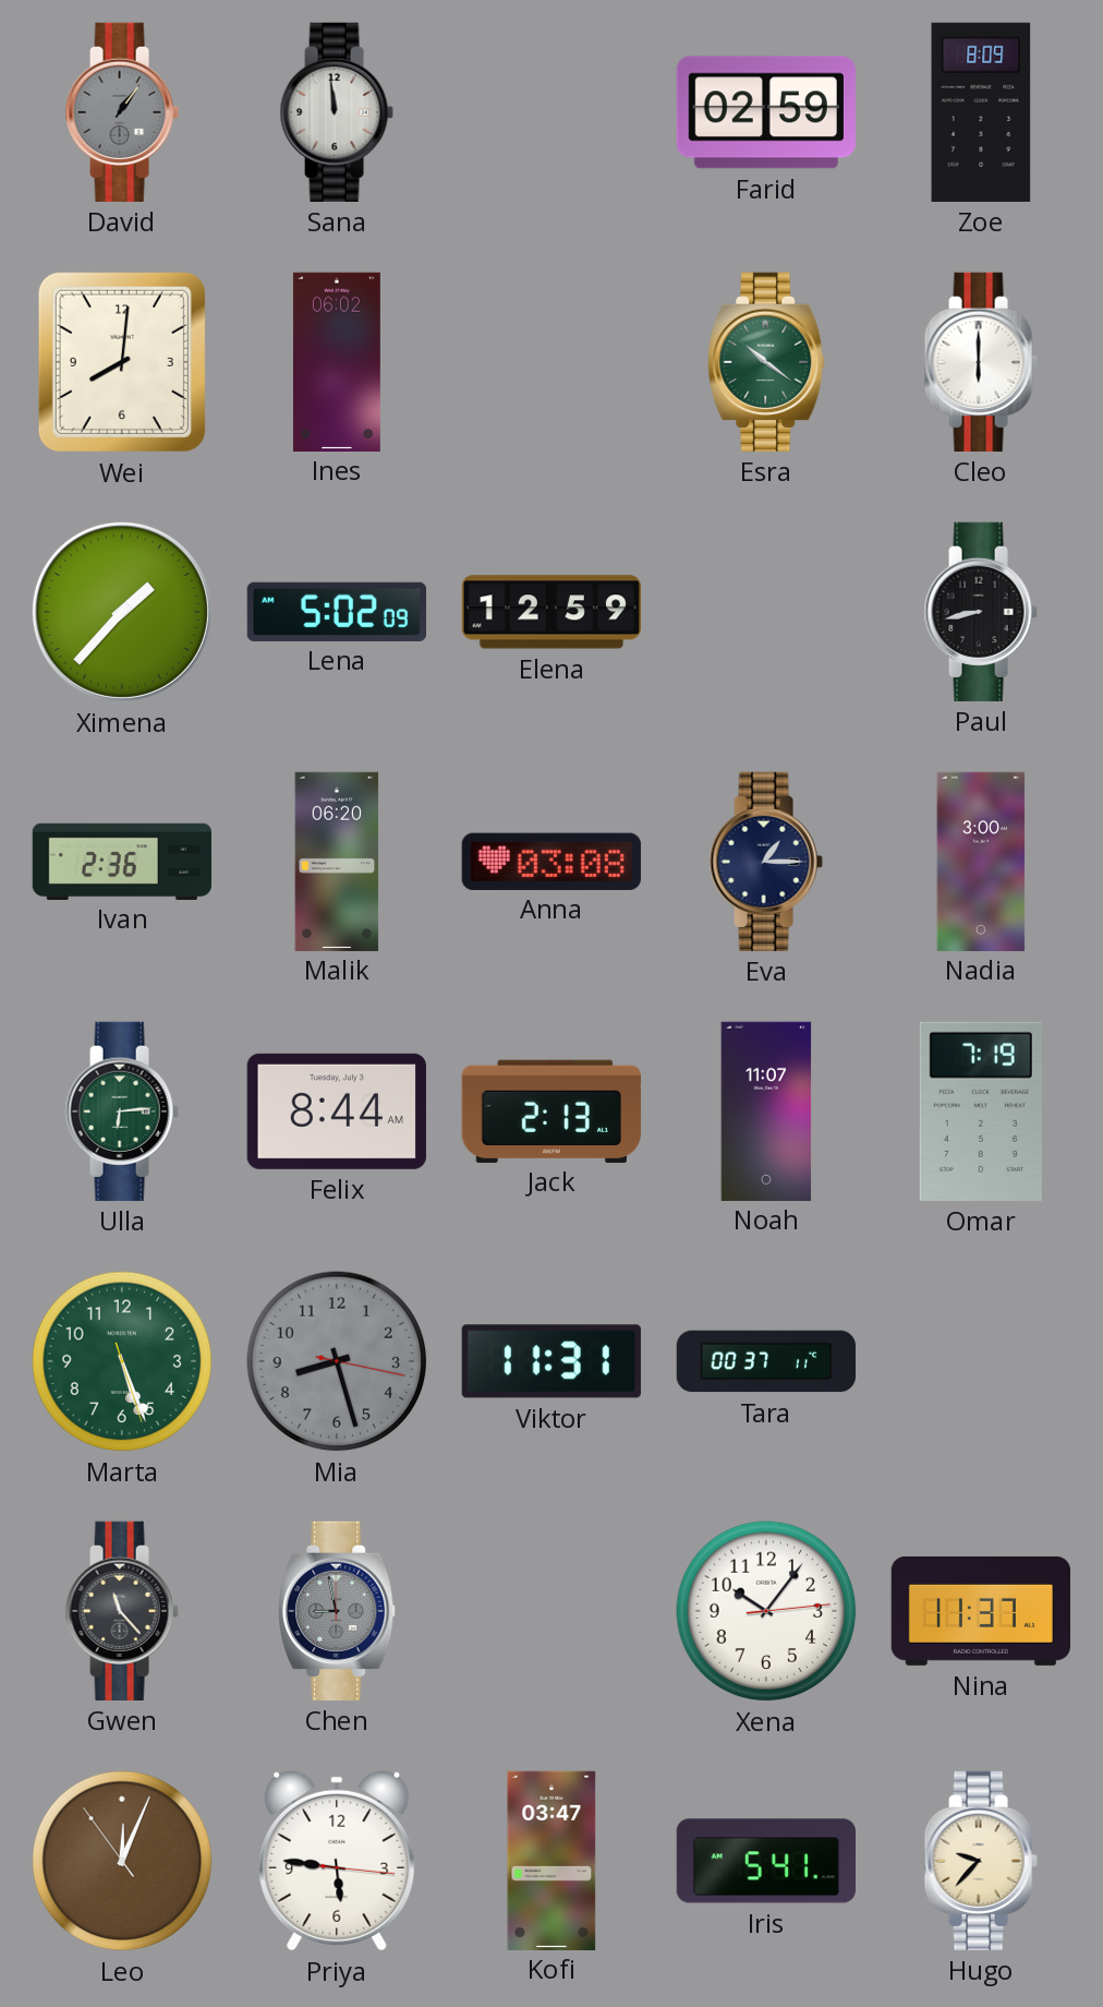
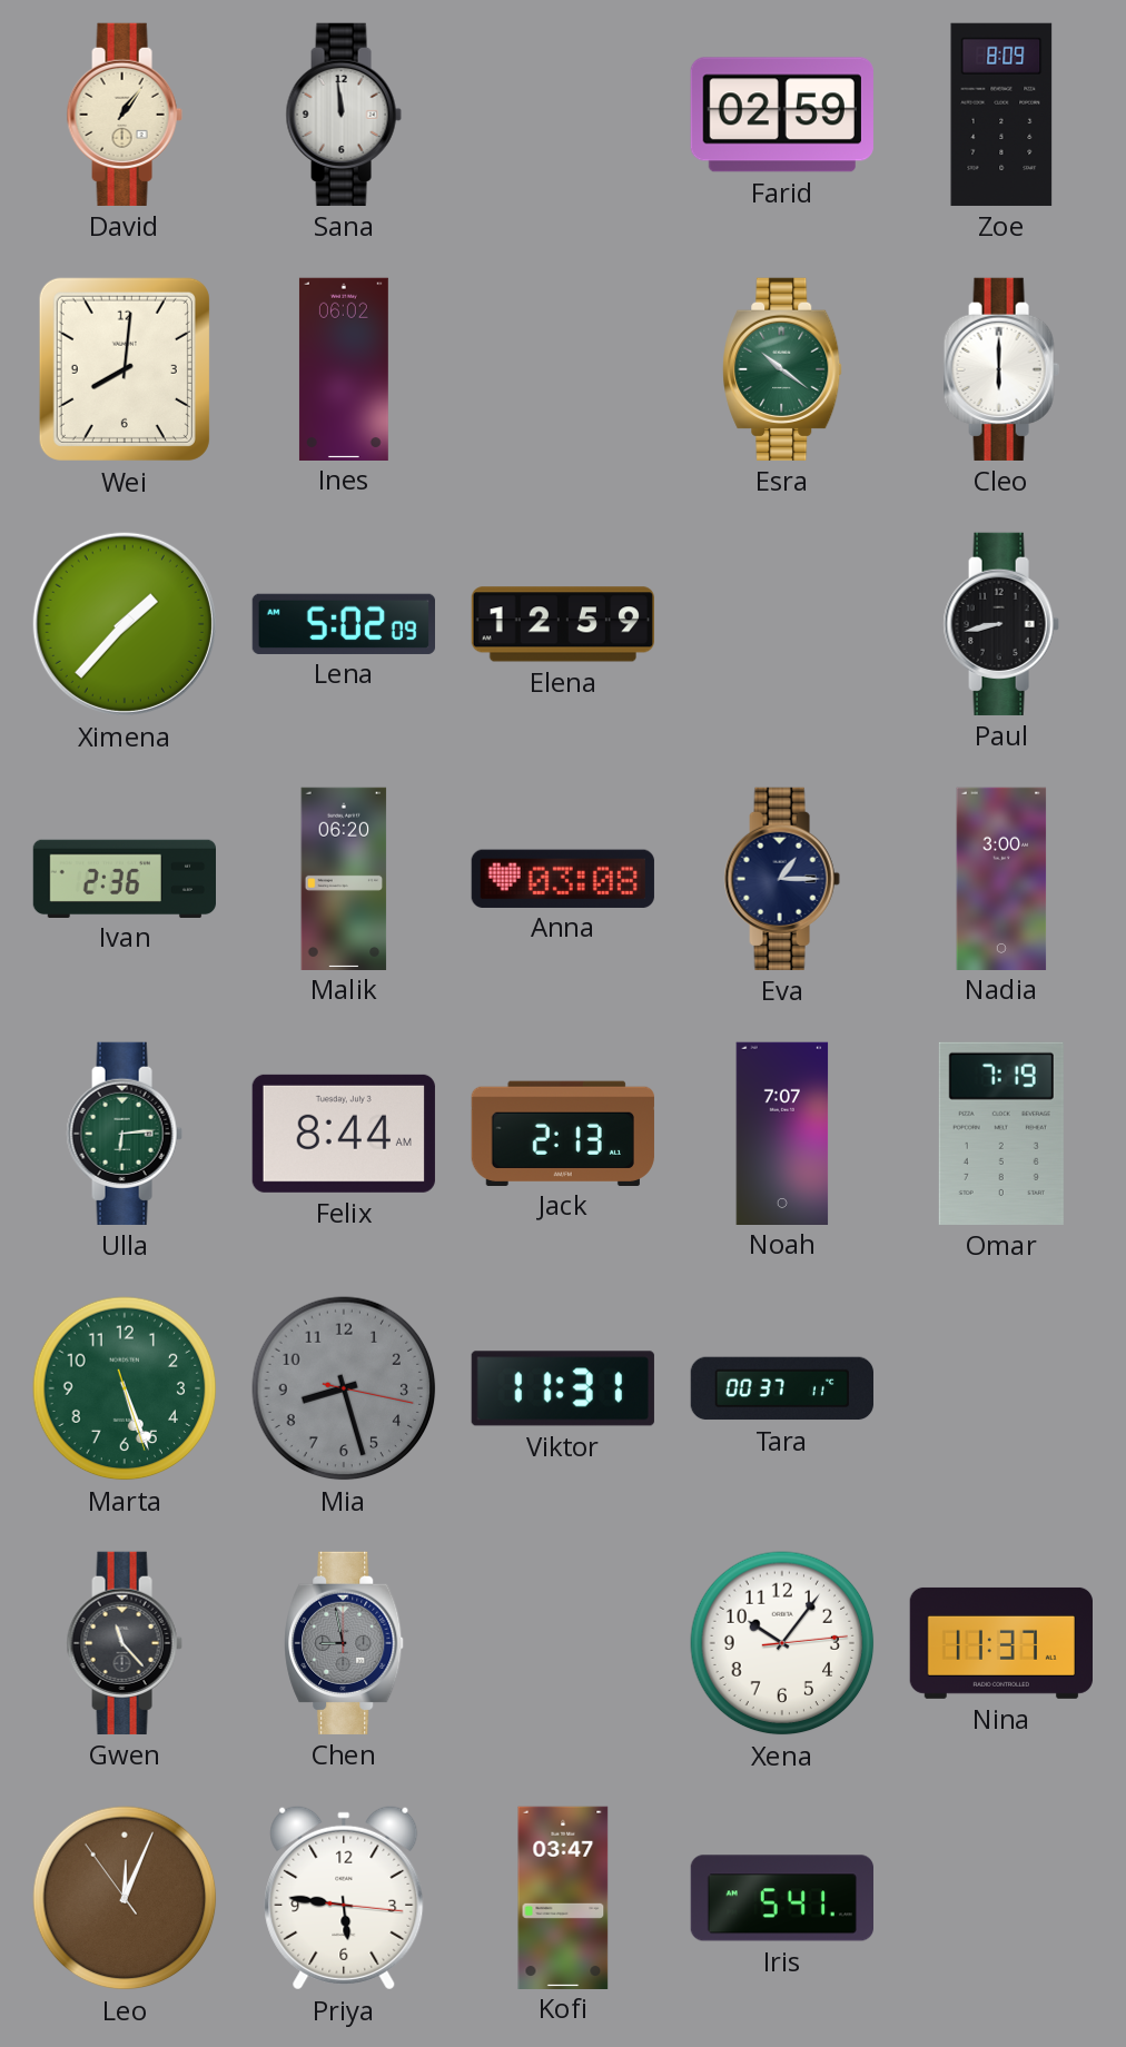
David dial: grey -> cream
Noah: 11:07 -> 7:07
Hugo: 9:37 -> none
